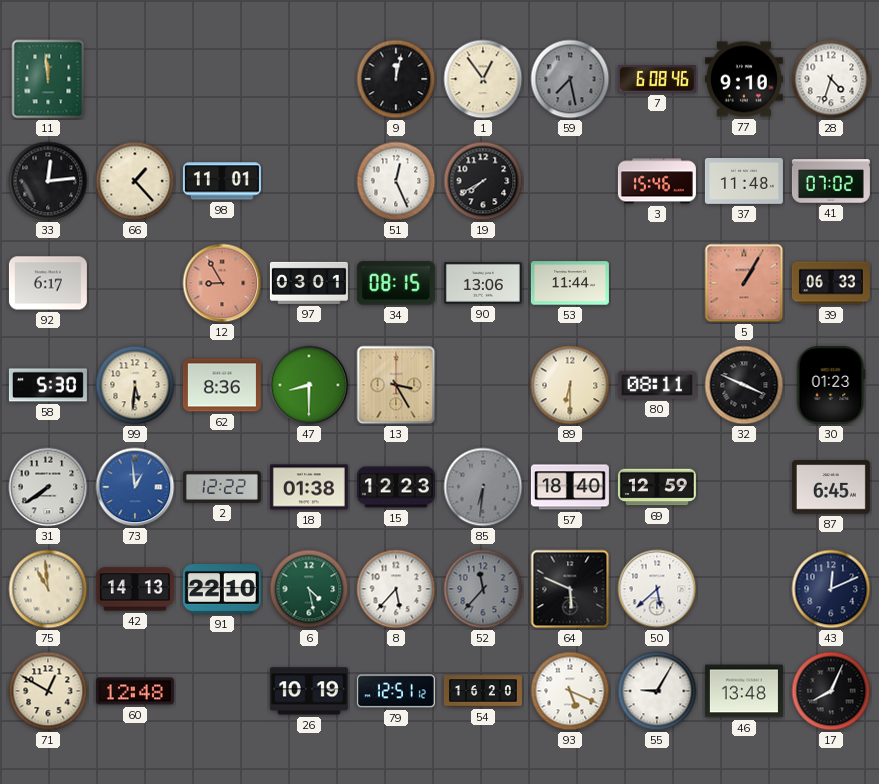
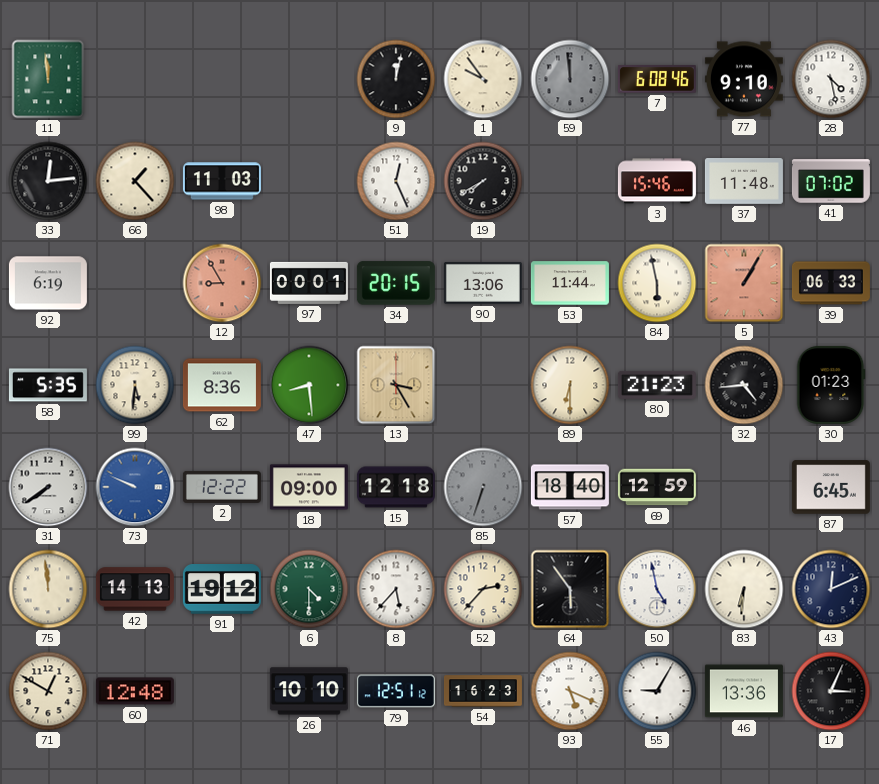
1: 12:54 -> 9:54
59: 7:28 -> 11:59
28: 4:33 -> 4:28
98: 11:01 -> 11:03
92: 6:17 -> 6:19
97: 03:01 -> 00:01
34: 08:15 -> 20:15
84: none -> 5:58
58: 5:30 -> 5:35
47: 8:30 -> 8:29
80: 08:11 -> 21:23
32: 3:49 -> 4:44
73: 12:59 -> 9:49
18: 01:38 -> 09:00
15: 12:23 -> 12:18
85: 6:31 -> 6:33
75: 10:59 -> 11:59
91: 22:10 -> 19:12
6: 4:28 -> 4:30
52: 11:37 -> 2:37
52 dial: grey -> cream
64: 5:49 -> 5:54
50: 5:38 -> 4:58
83: none -> 6:31
26: 10:19 -> 10:10
54: 16:20 -> 16:23
46: 13:48 -> 13:36
17: 8:04 -> 3:04
